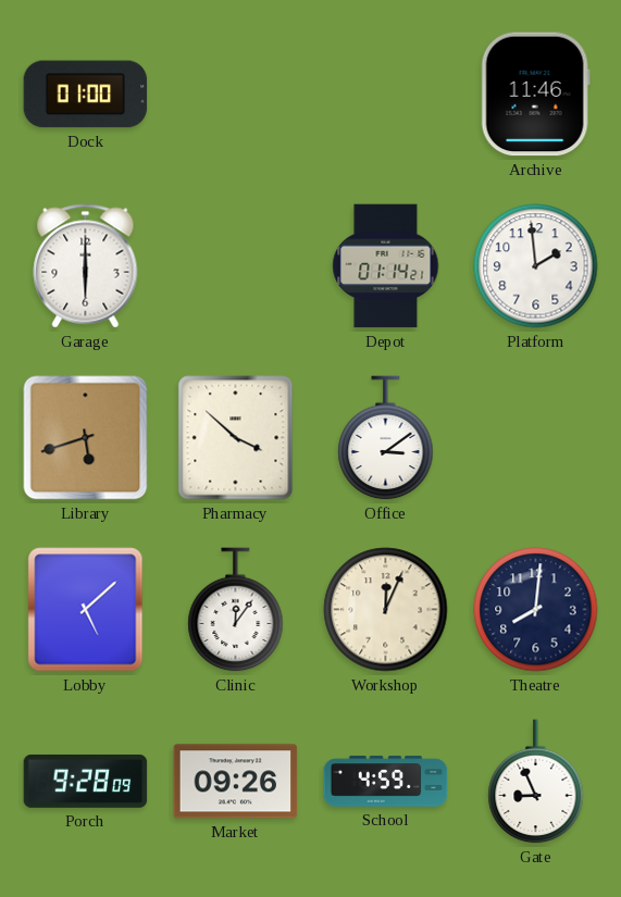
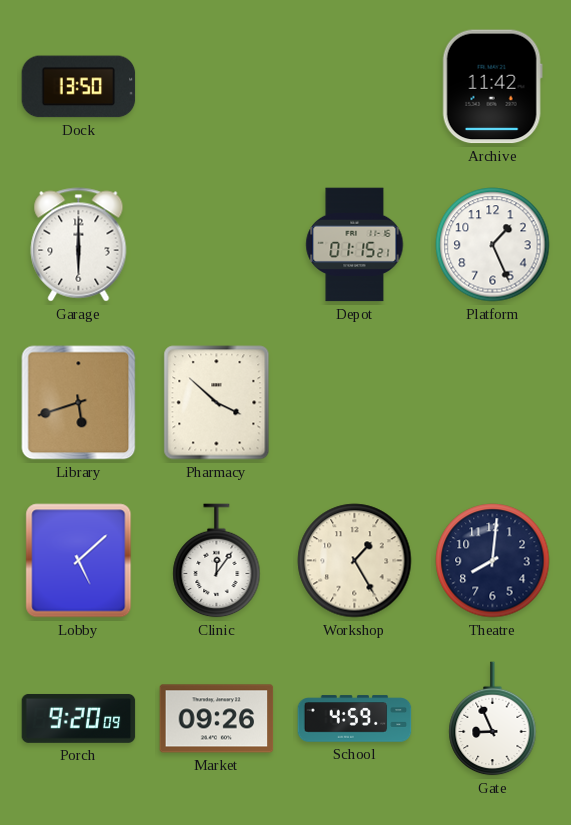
Dock: 01:00 -> 13:50
Archive: 11:46 -> 11:42
Depot: 01:14 -> 01:15
Platform: 1:59 -> 1:26
Office: 3:09 -> none
Workshop: 12:04 -> 1:25
Porch: 9:28 -> 9:20
